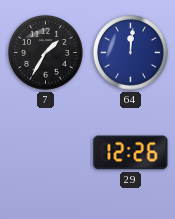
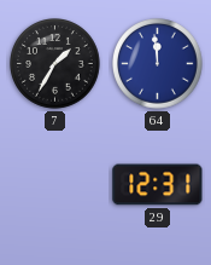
64: 12:01 -> 11:59
29: 12:26 -> 12:31
